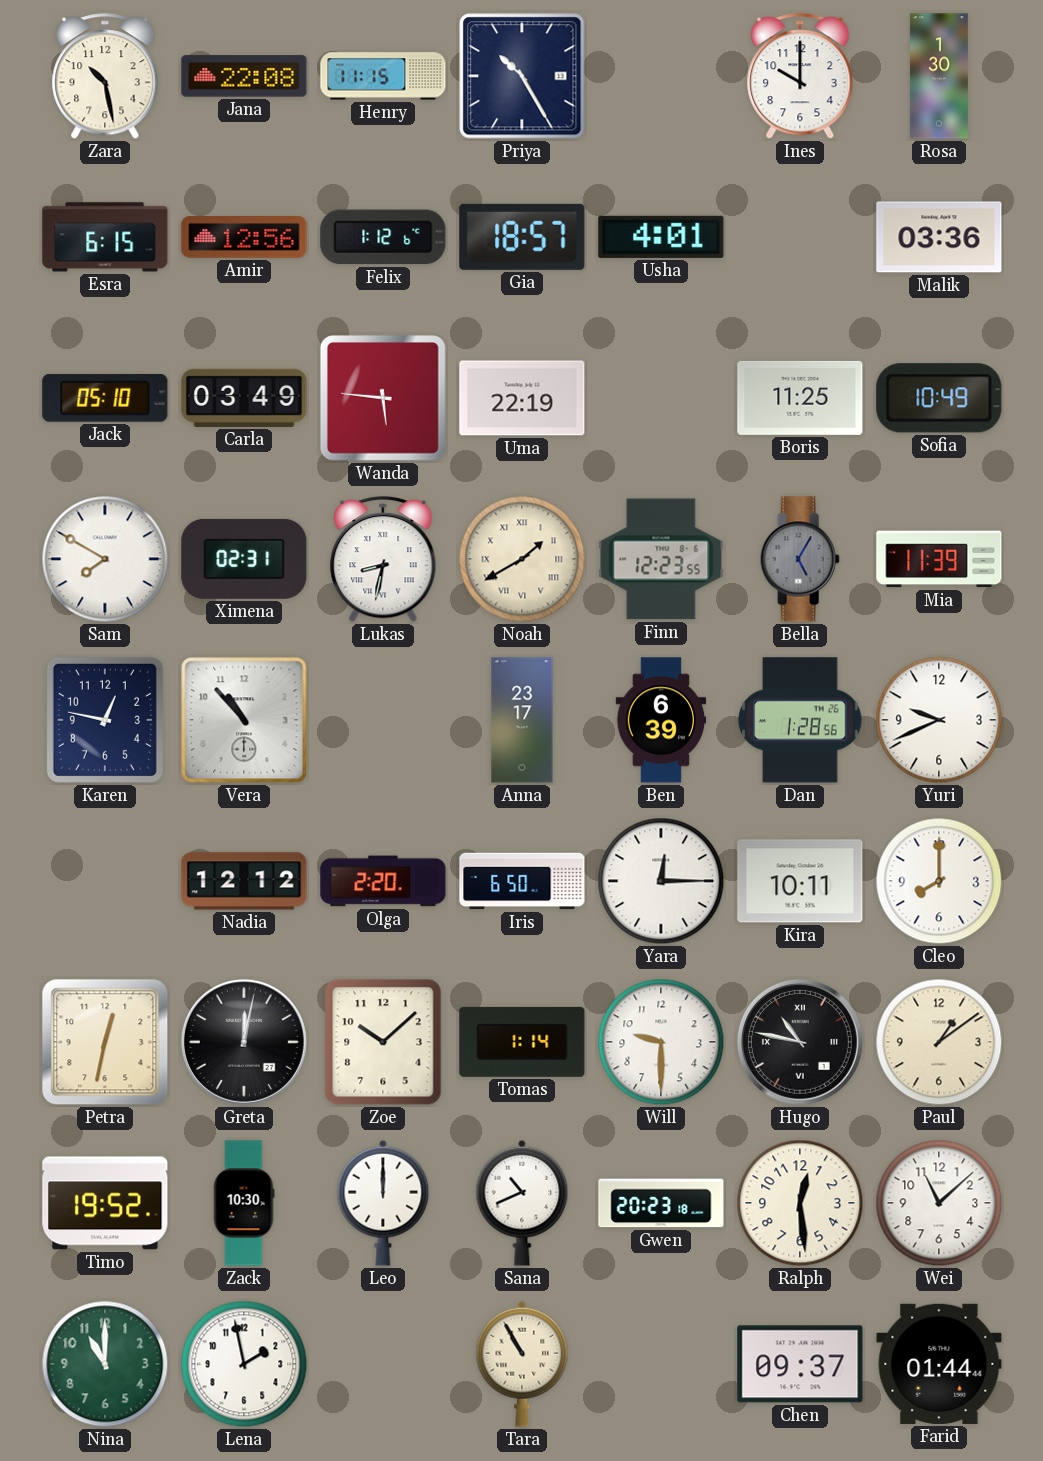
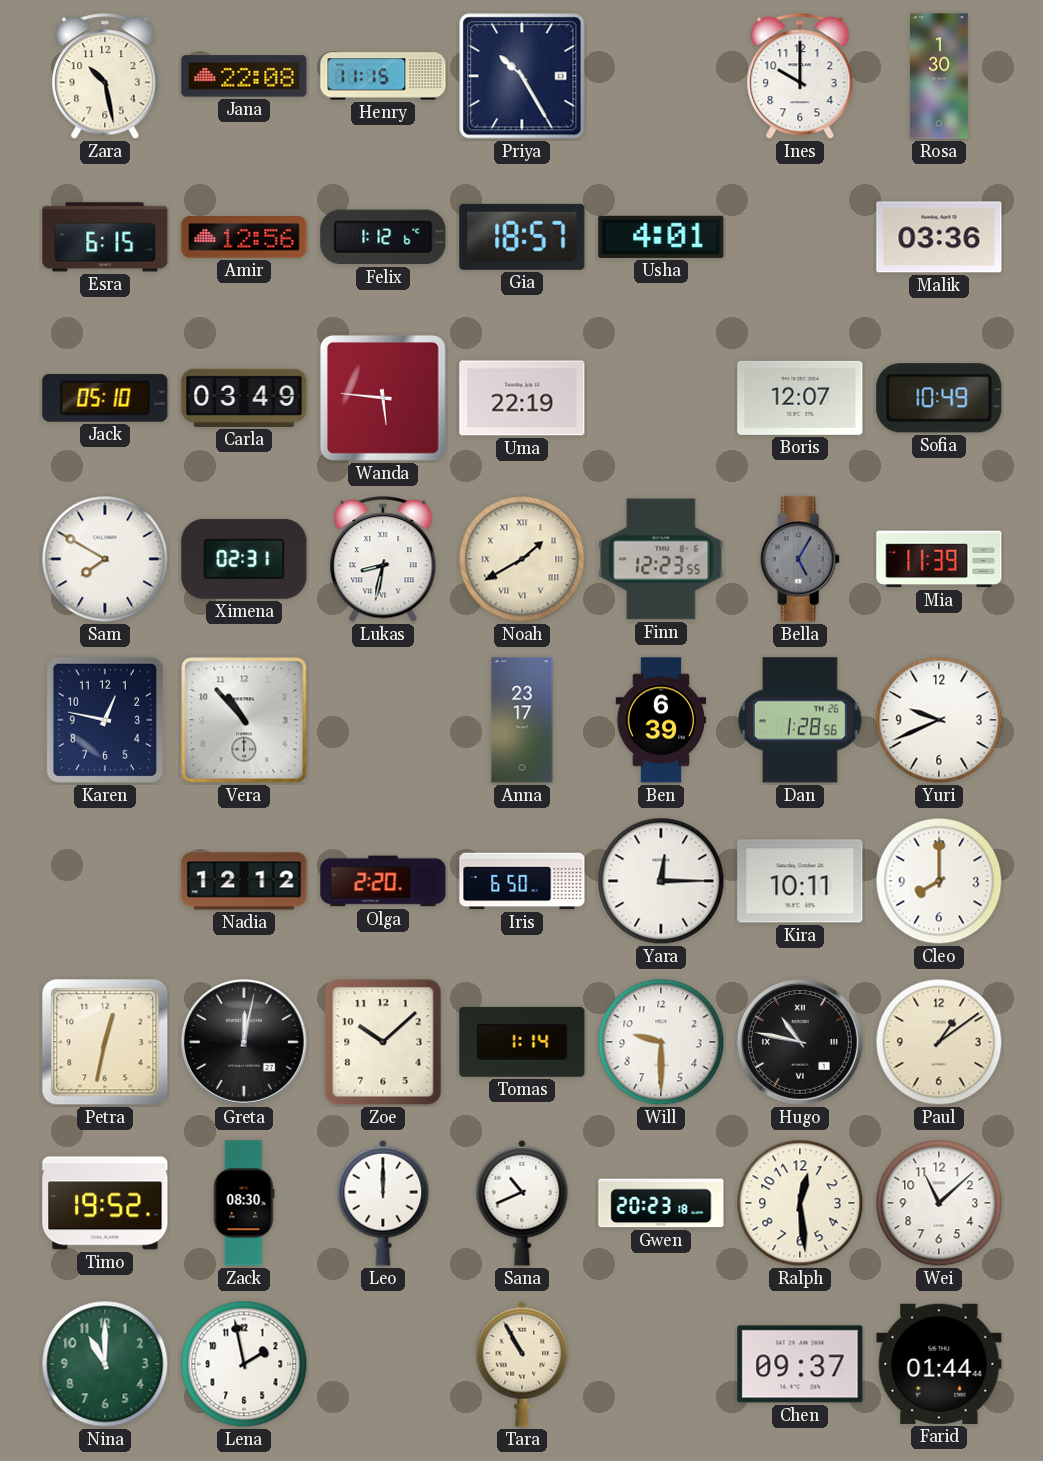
Boris: 11:25 -> 12:07
Zack: 10:30 -> 08:30
